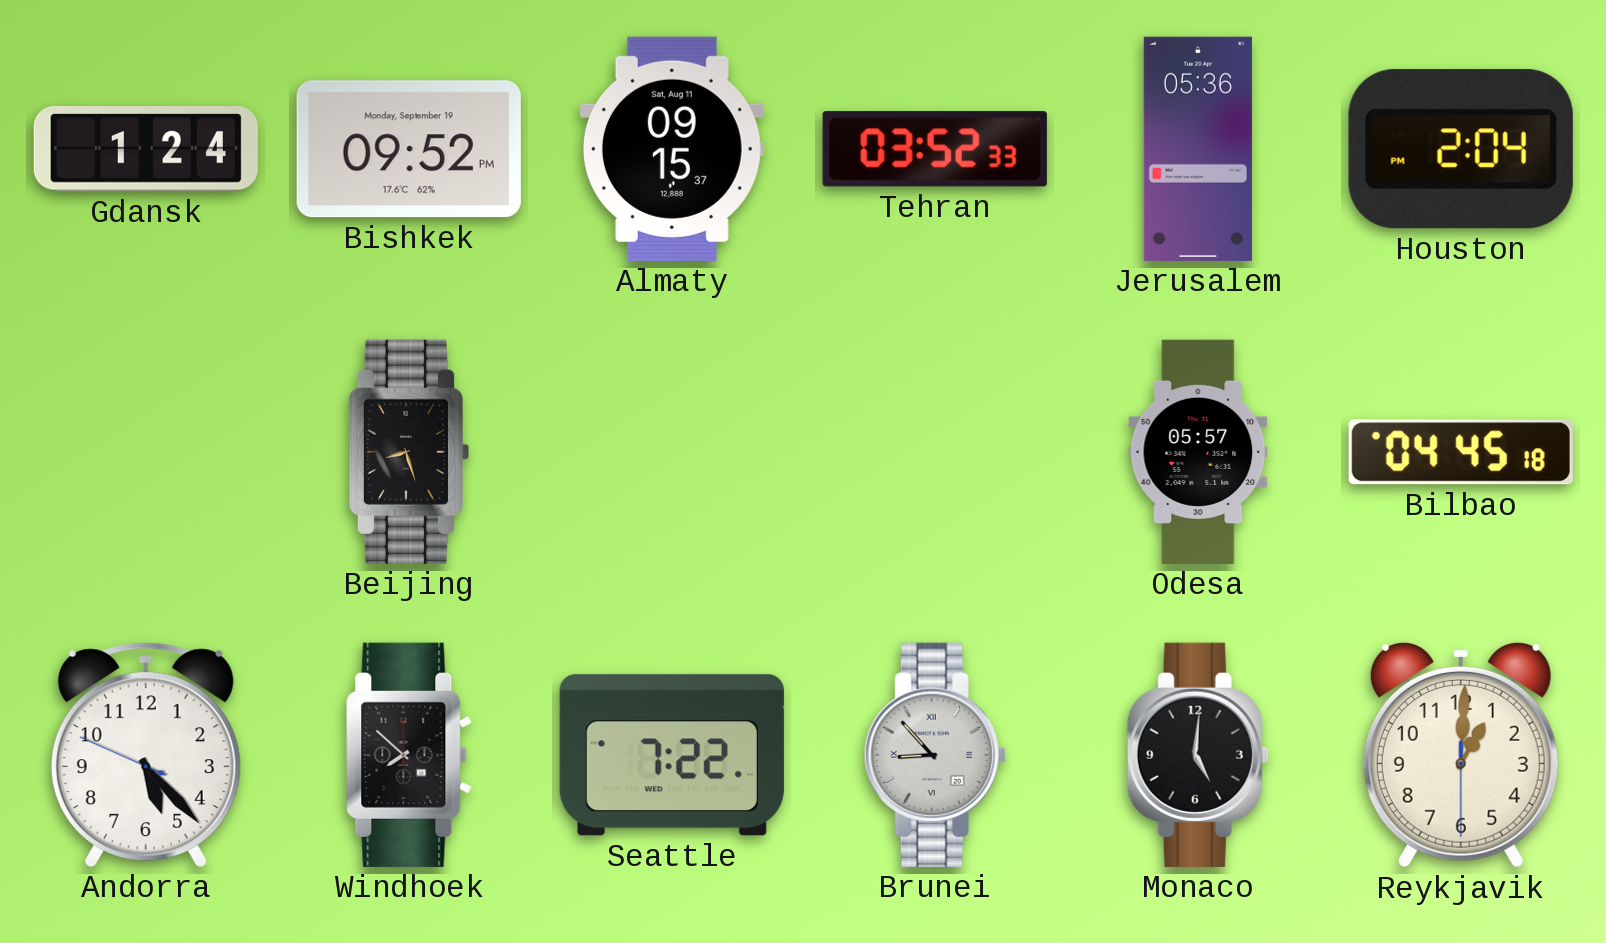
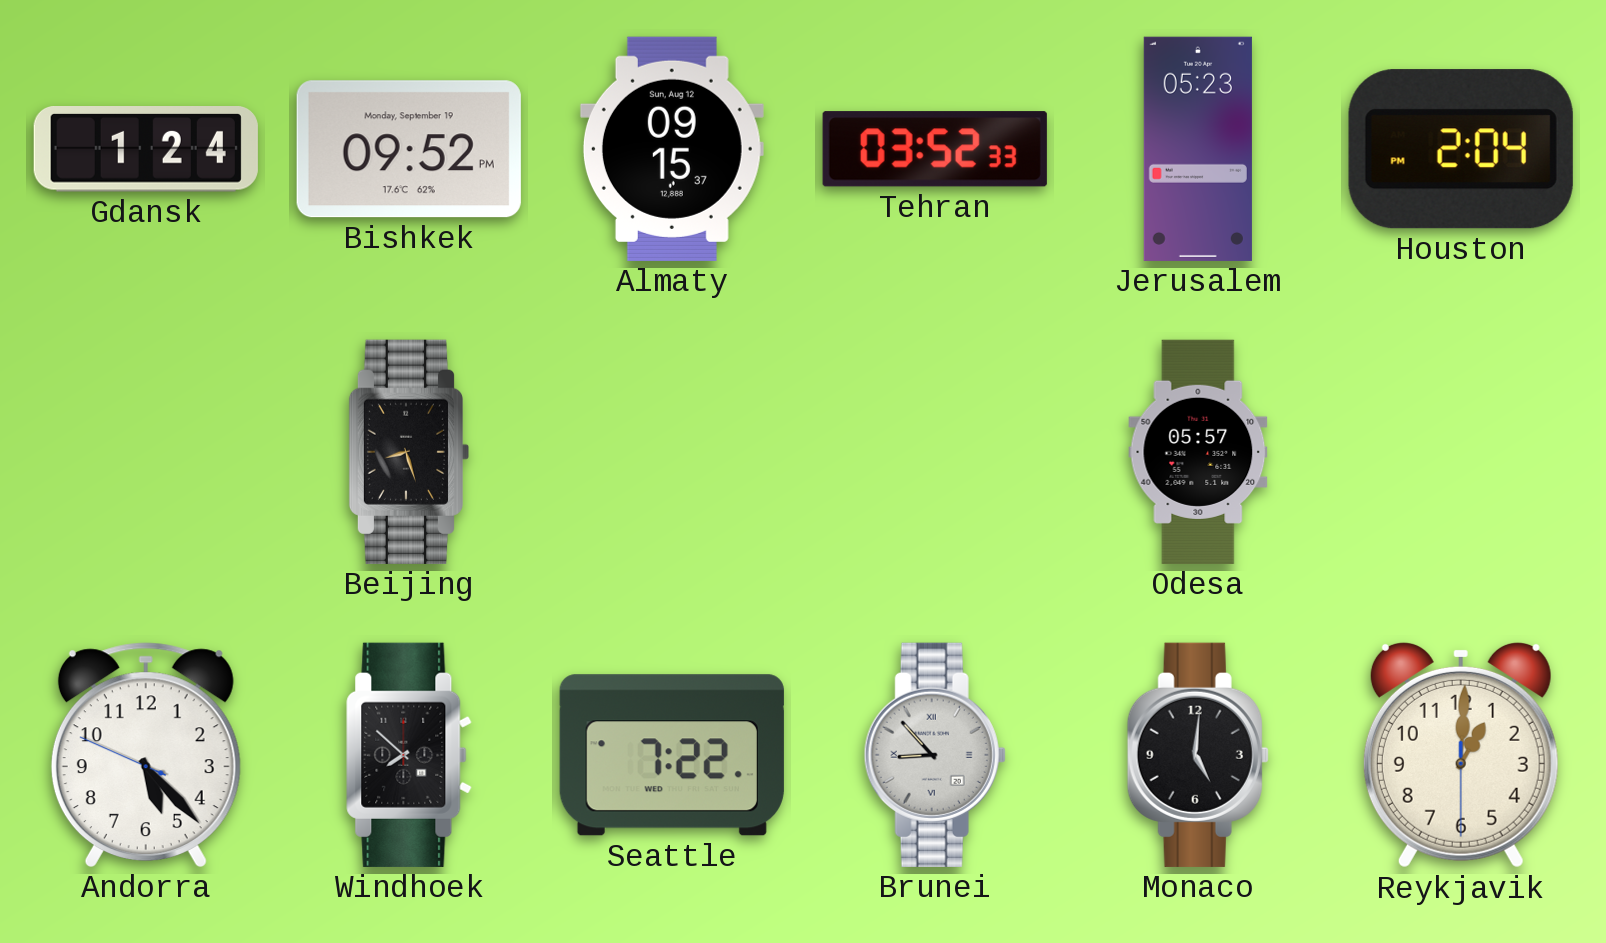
Almaty date: Sat, Aug 11 -> Sun, Aug 12
Jerusalem: 05:36 -> 05:23
Bilbao: 04:45 -> none
